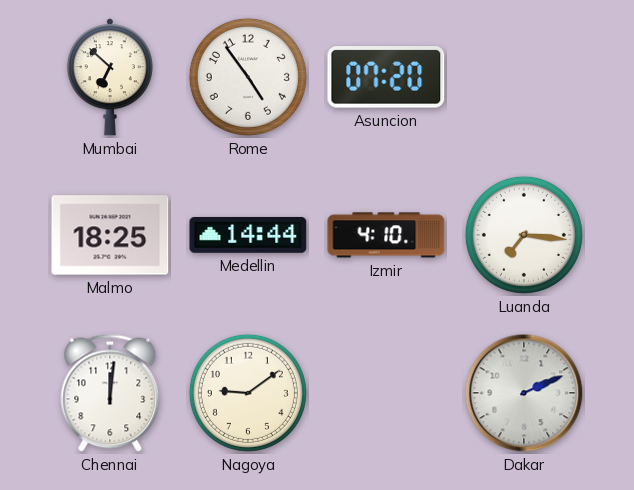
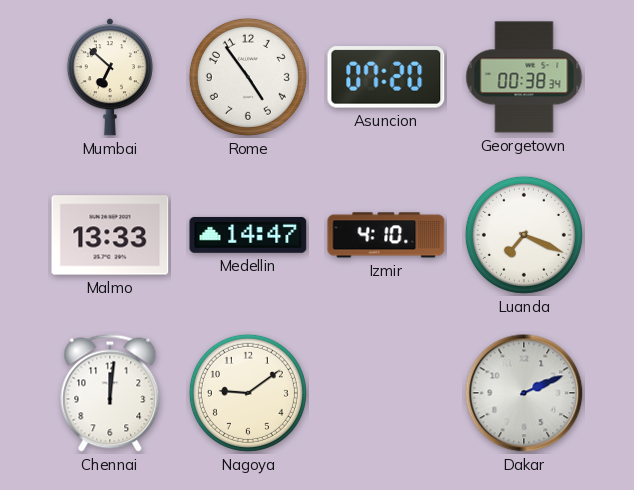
Georgetown: none -> 00:38
Malmo: 18:25 -> 13:33
Medellin: 14:44 -> 14:47
Luanda: 7:16 -> 7:19
